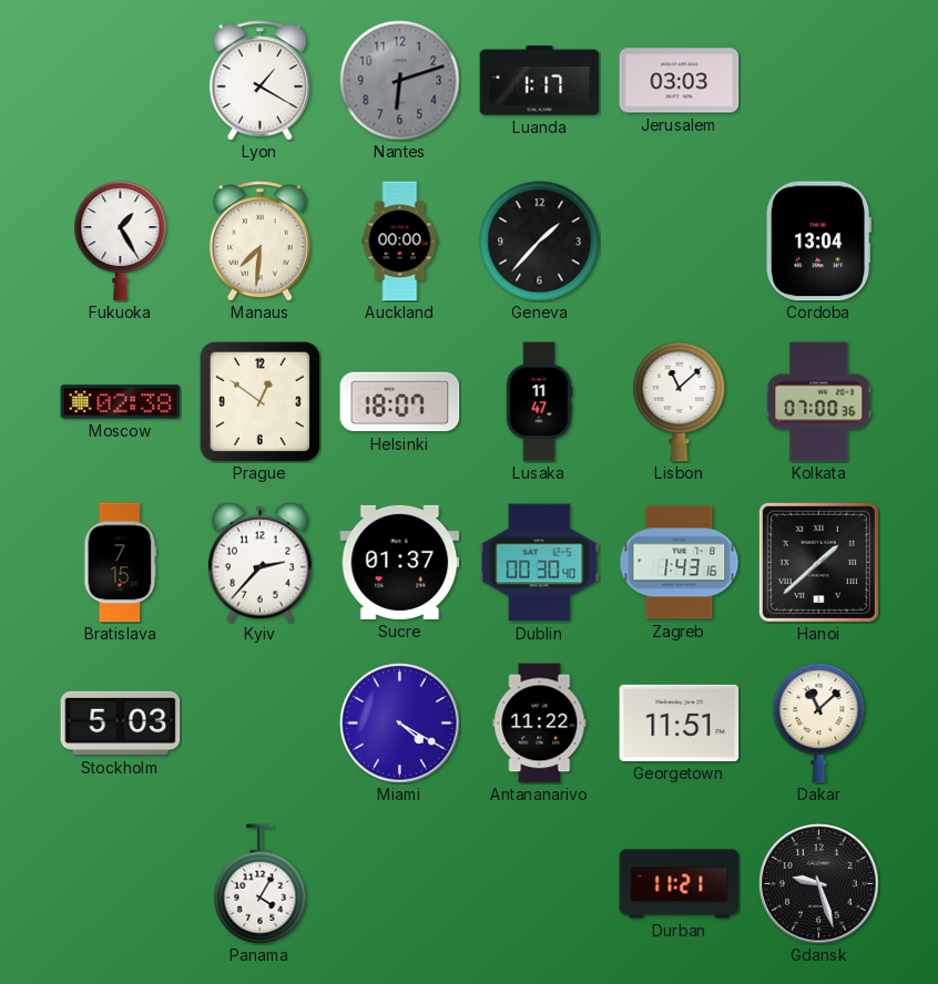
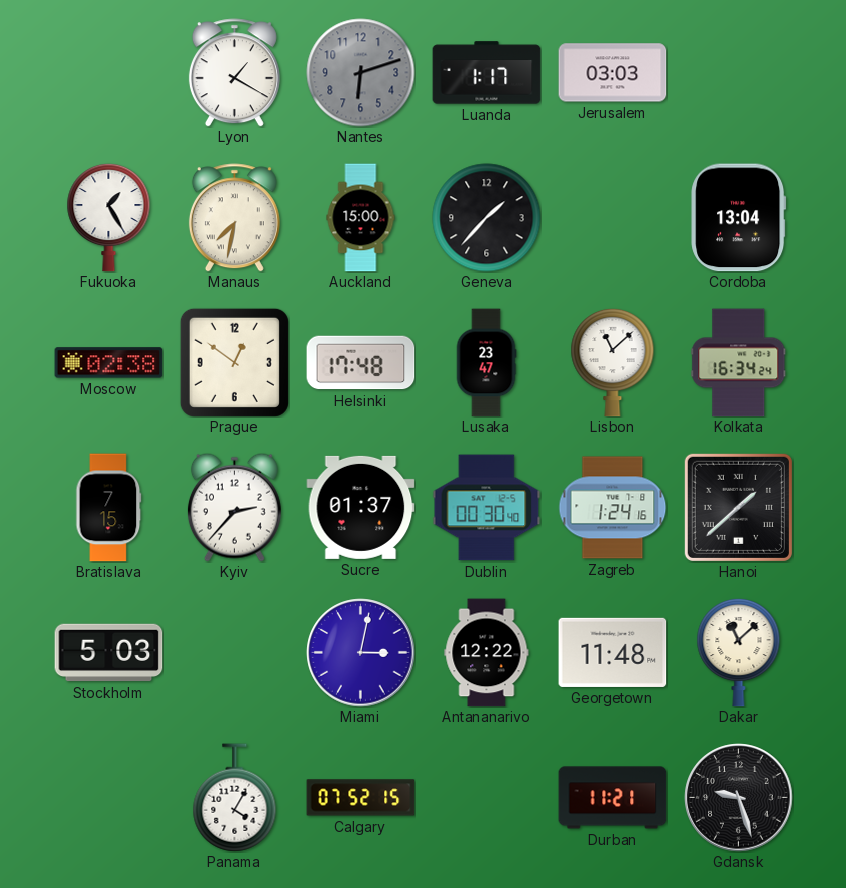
Manaus: 7:31 -> 7:32
Auckland: 00:00 -> 15:00
Helsinki: 18:07 -> 17:48
Lusaka: 11:47 -> 23:47
Kolkata: 07:00 -> 16:34
Zagreb: 1:43 -> 1:24
Miami: 4:20 -> 3:02
Antananarivo: 11:22 -> 12:22
Georgetown: 11:51 -> 11:48
Calgary: none -> 07:52
